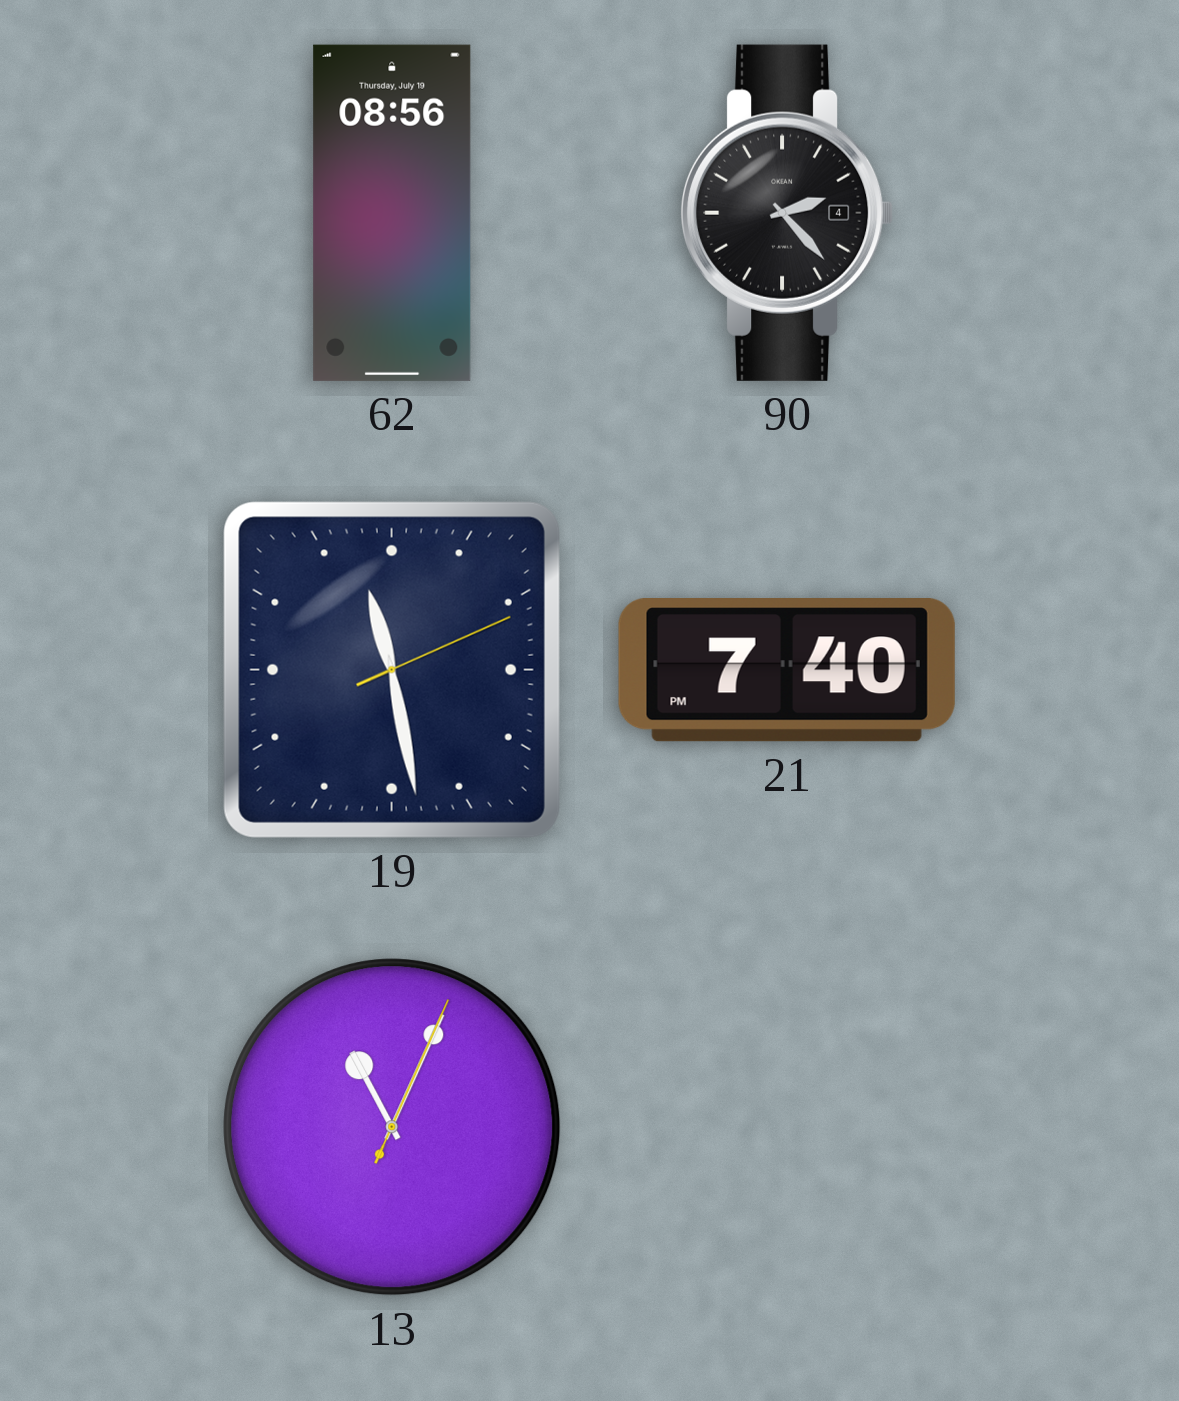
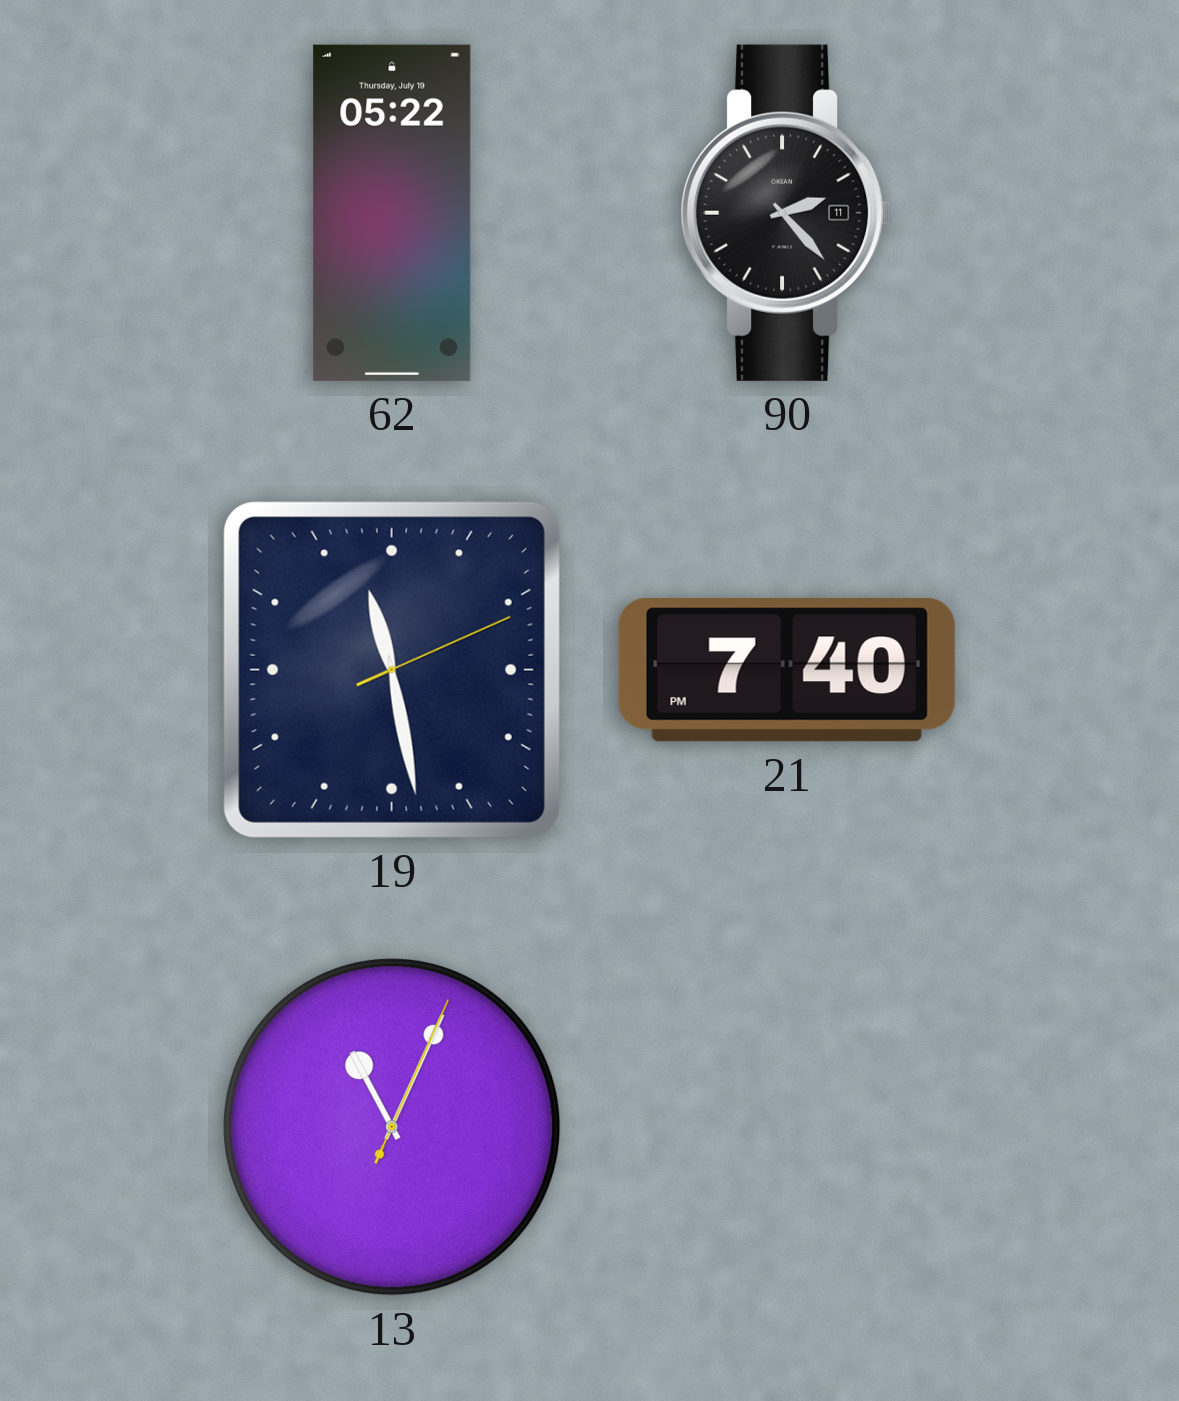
62: 08:56 -> 05:22
90 date: 4 -> 11
